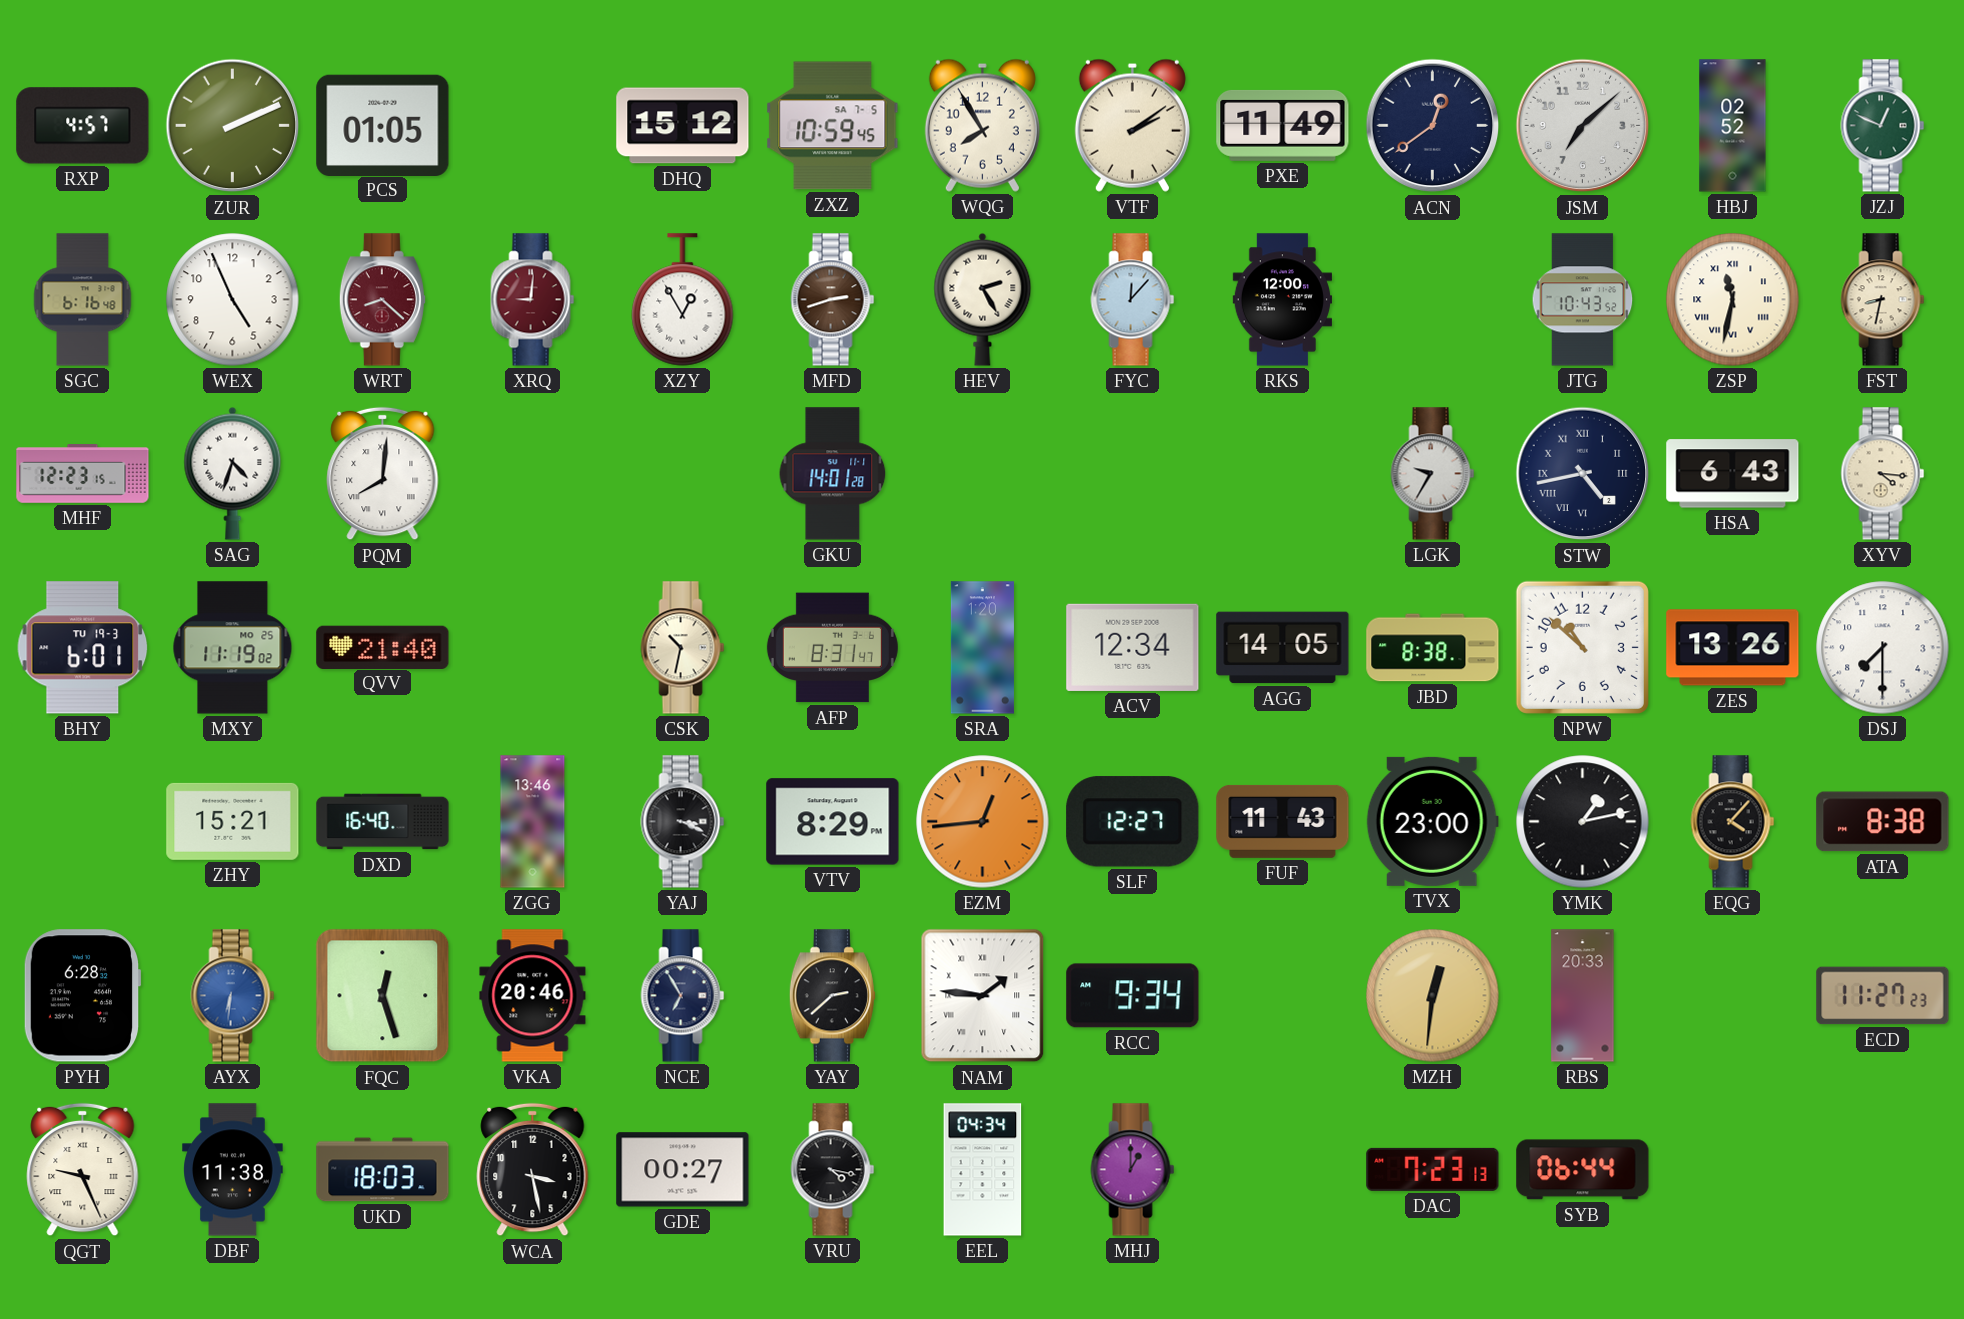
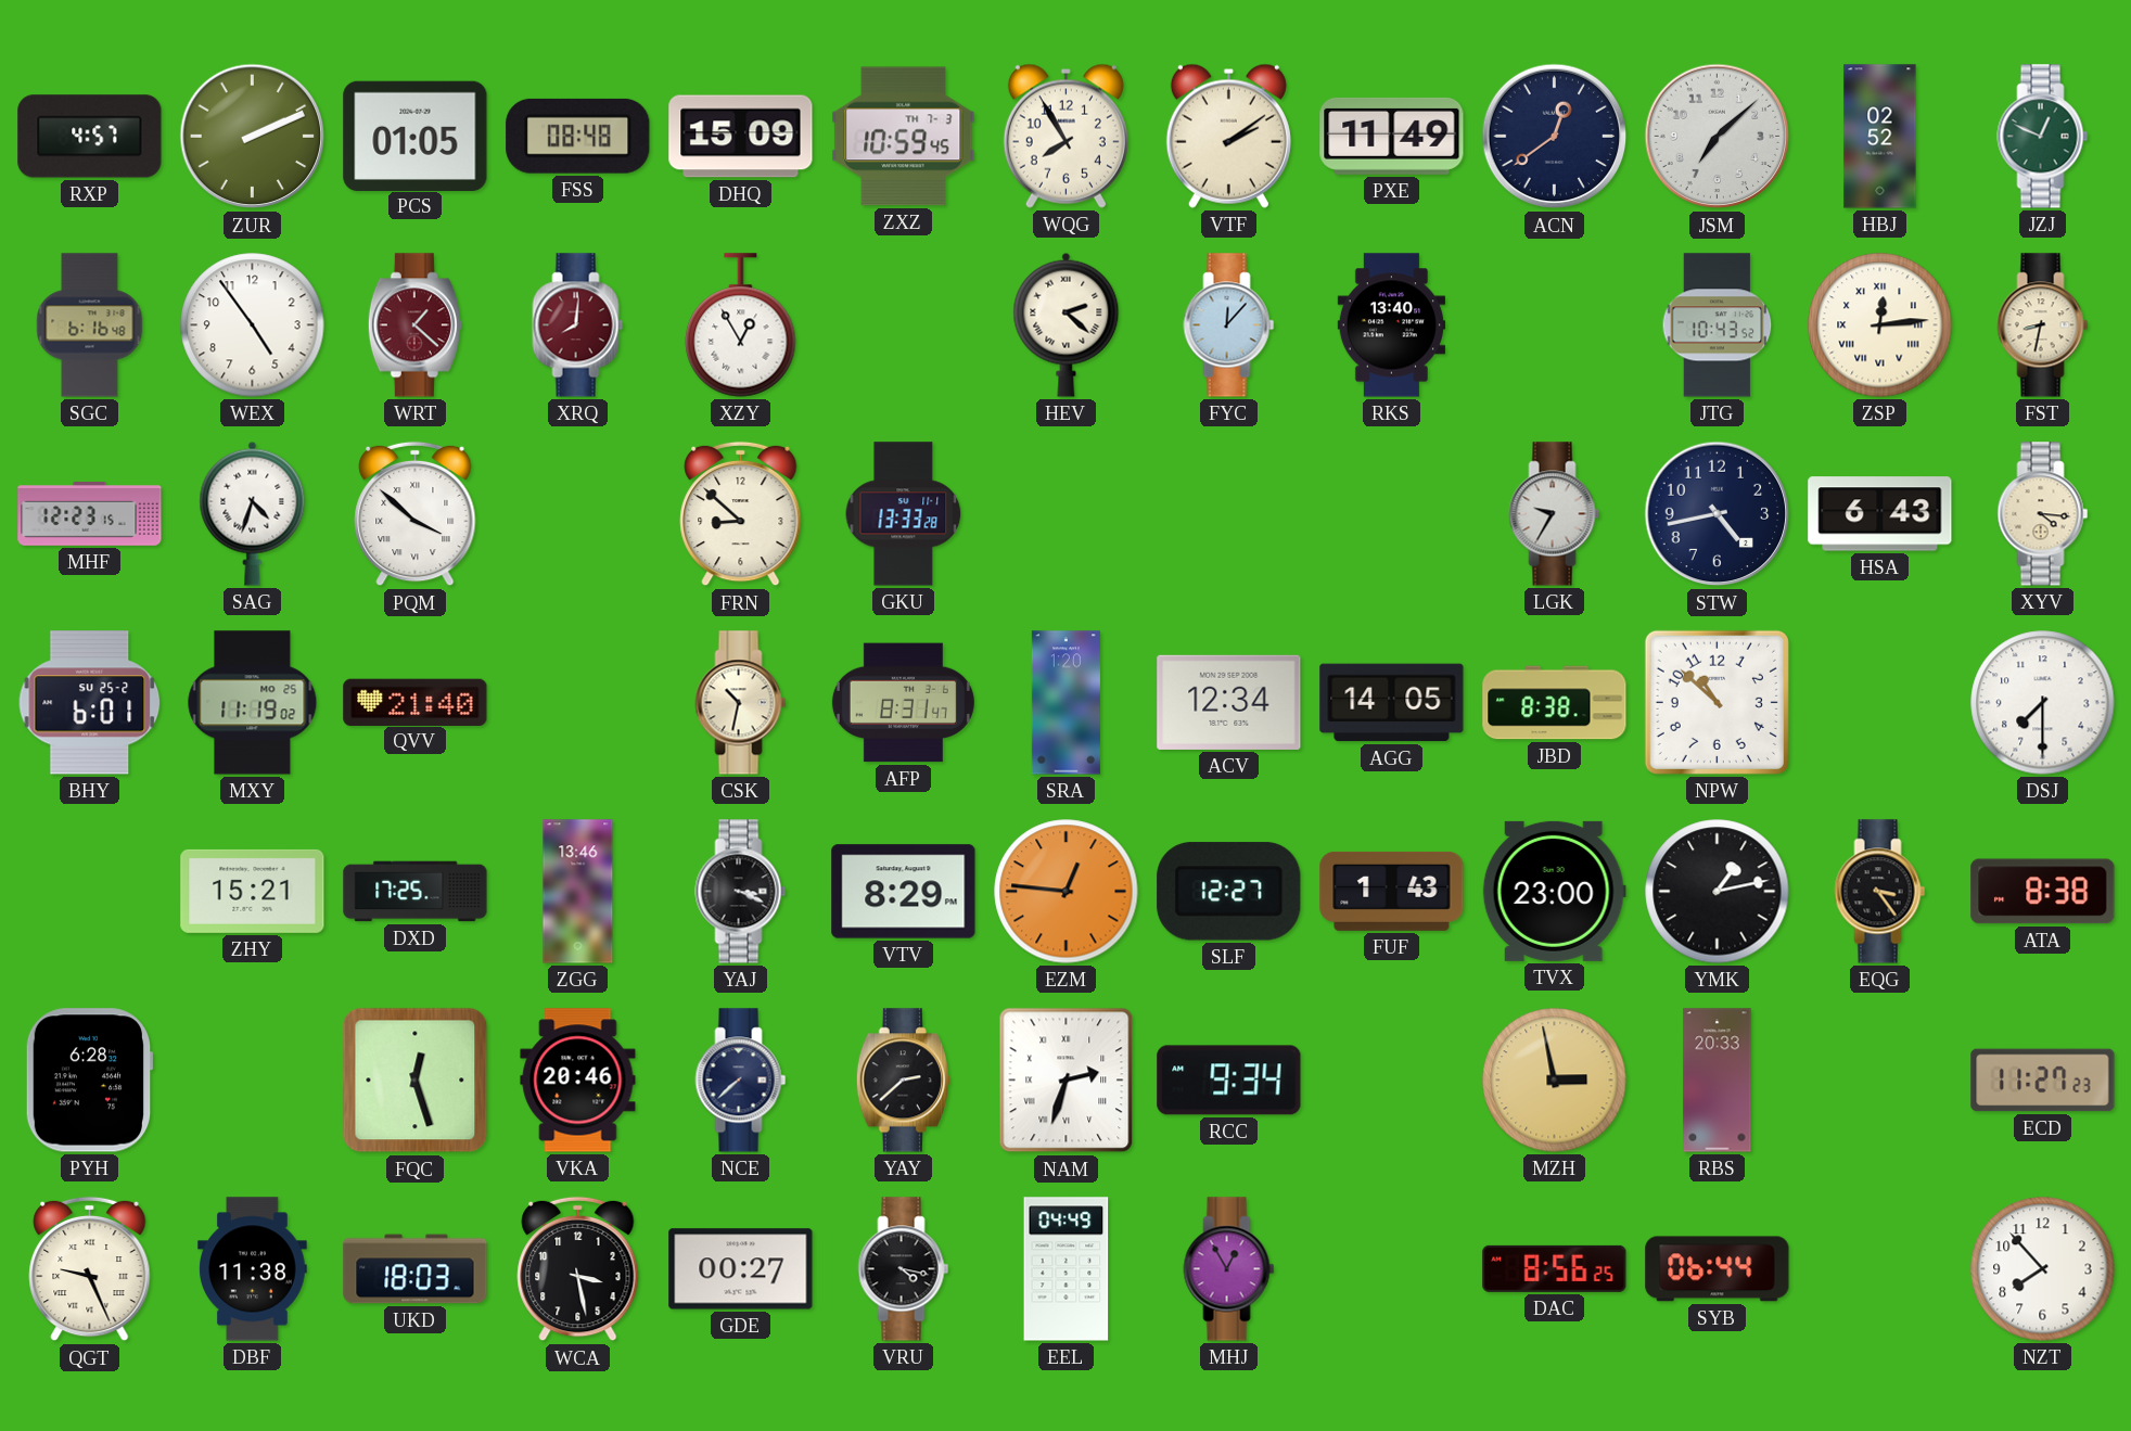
FSS: none -> 08:48
DHQ: 15:12 -> 15:09
ZXZ date: SA 7-5 -> TH 7-3
WEX: 4:56 -> 4:54
WRT: 8:22 -> 1:22
XRQ: 9:01 -> 8:01
MFD: 2:42 -> none
HEV: 2:25 -> 2:22
RKS: 12:00 -> 13:40
ZSP: 11:32 -> 12:14
PQM: 8:01 -> 3:52
FRN: none -> 8:52
GKU: 14:01 -> 13:33
STW numerals: Roman -> Arabic
BHY date: TU 19-3 -> SU 25-2
ZES: 13:26 -> none
DXD: 16:40 -> 17:25
EZM: 12:44 -> 12:46
FUF: 11:43 -> 1:43
EQG: 4:07 -> 3:24
AYX: 6:31 -> none
NCE: 6:55 -> 7:38
NAM: 1:46 -> 2:33
MZH: 12:31 -> 2:58
EEL: 04:34 -> 04:49
MHJ: 1:00 -> 12:55
DAC: 7:23 -> 8:56
NZT: none -> 7:53
